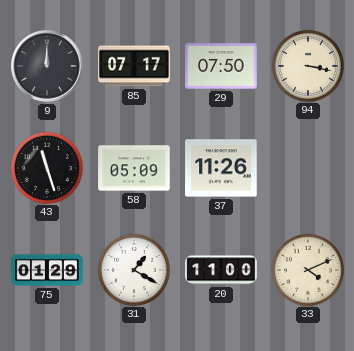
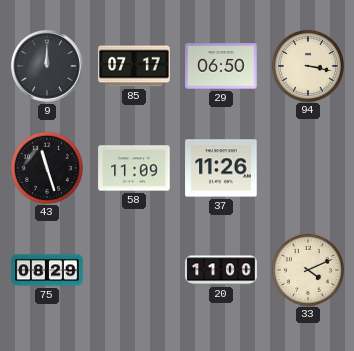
29: 07:50 -> 06:50
58: 05:09 -> 11:09
75: 01:29 -> 08:29
31: 1:20 -> none
